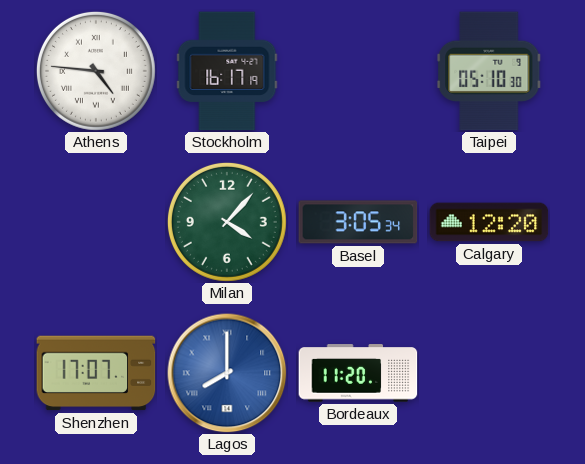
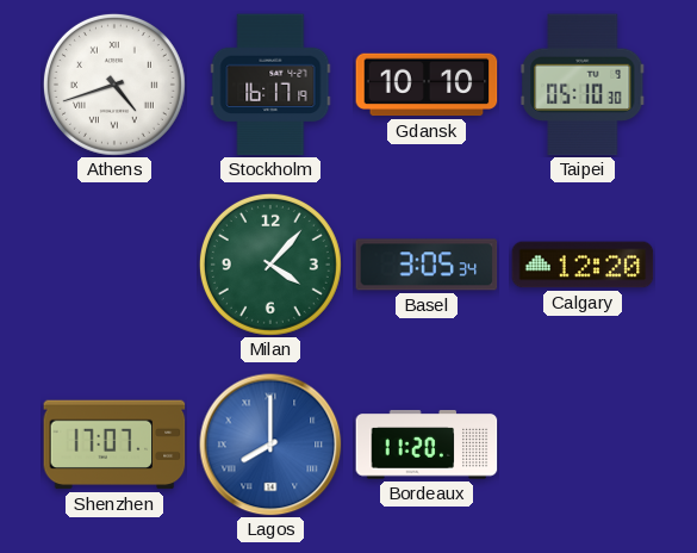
Athens: 4:46 -> 4:42
Gdansk: none -> 10:10
